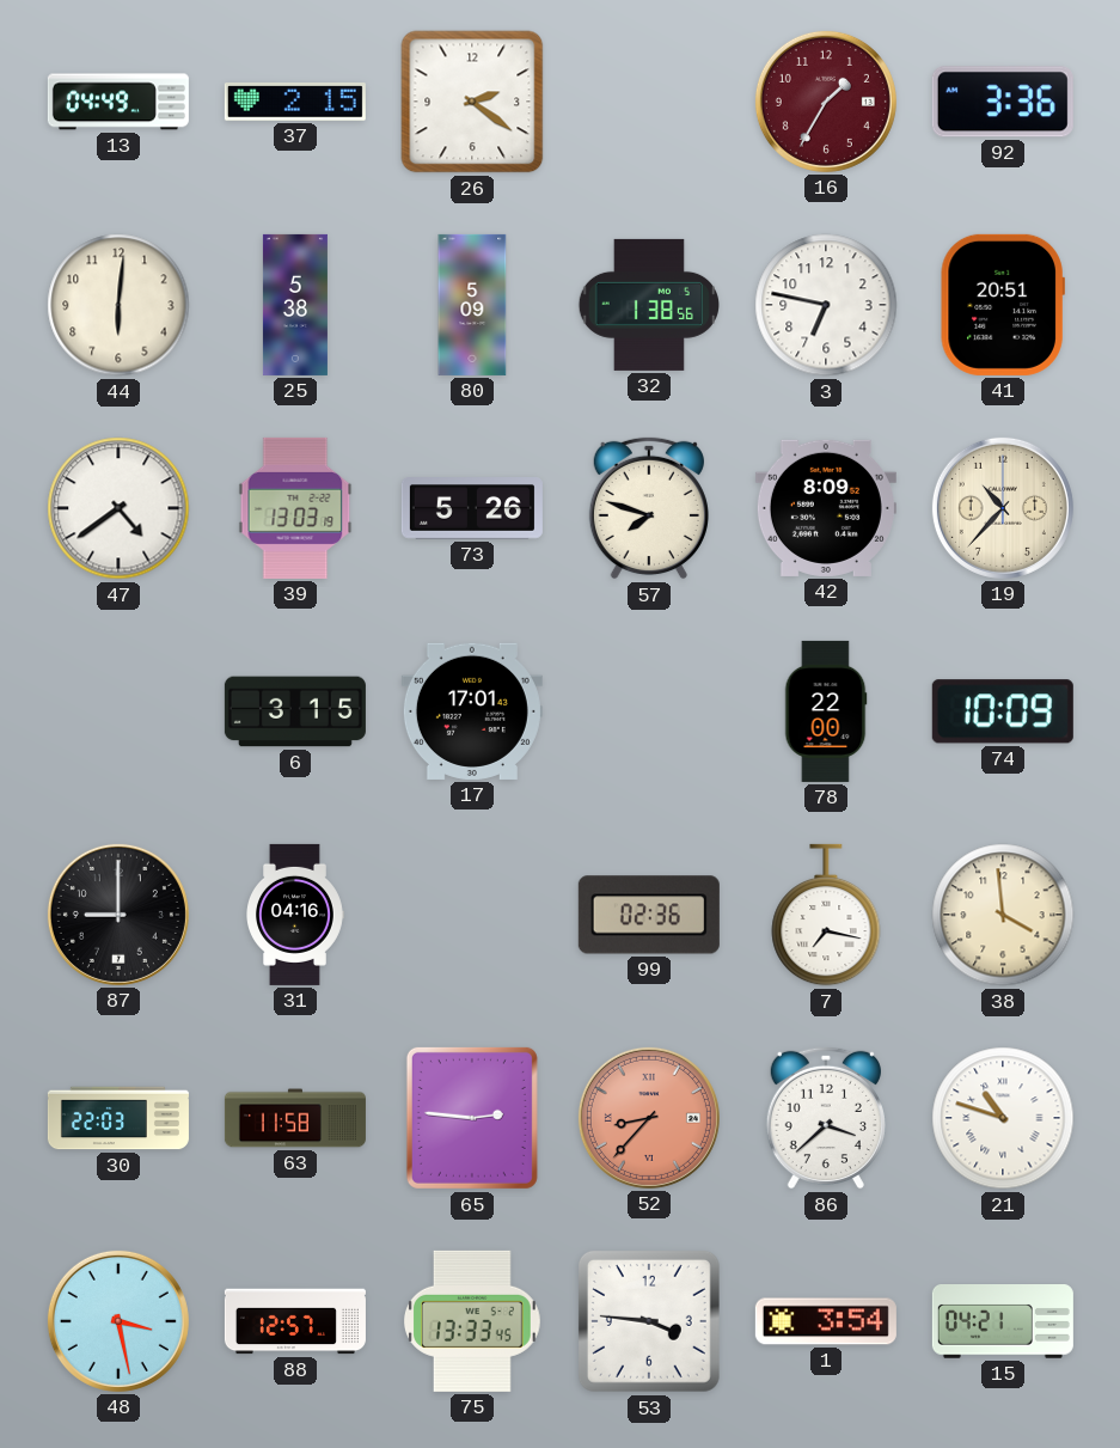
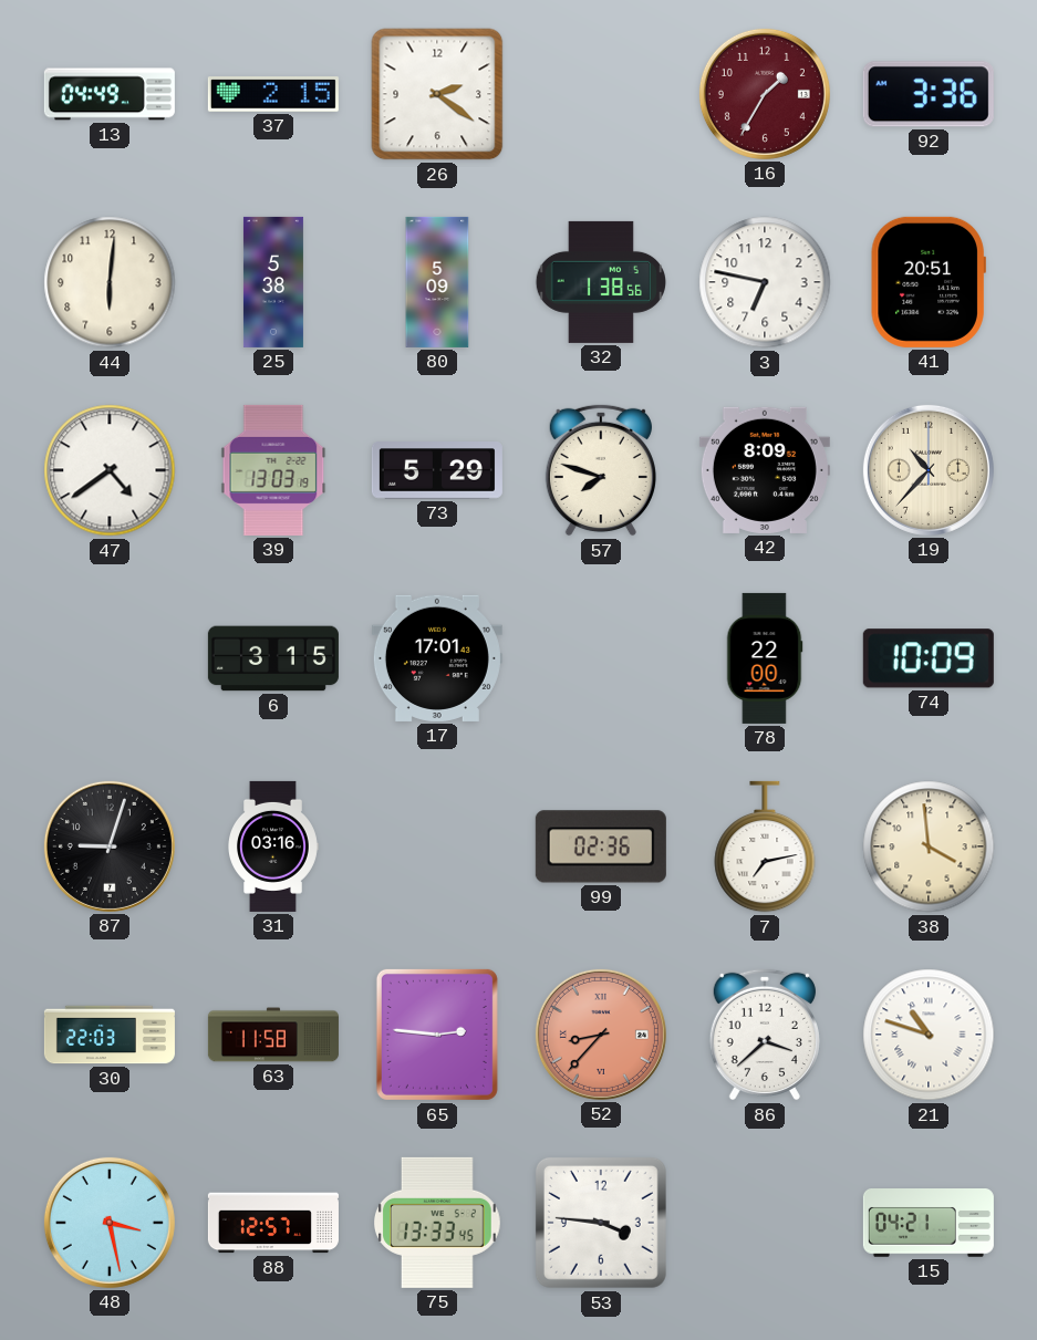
73: 5:26 -> 5:29
87: 9:00 -> 9:03
31: 04:16 -> 03:16
7: 7:17 -> 7:13
1: 3:54 -> none
